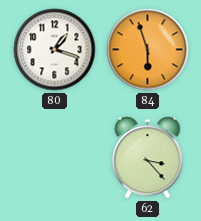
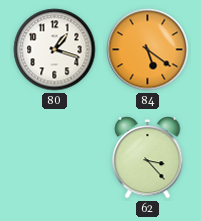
84: 5:57 -> 5:21
